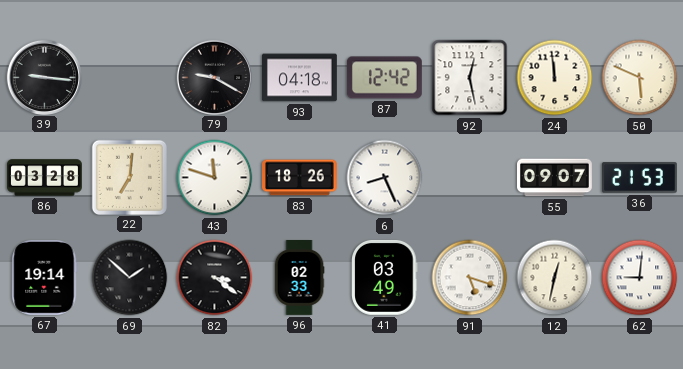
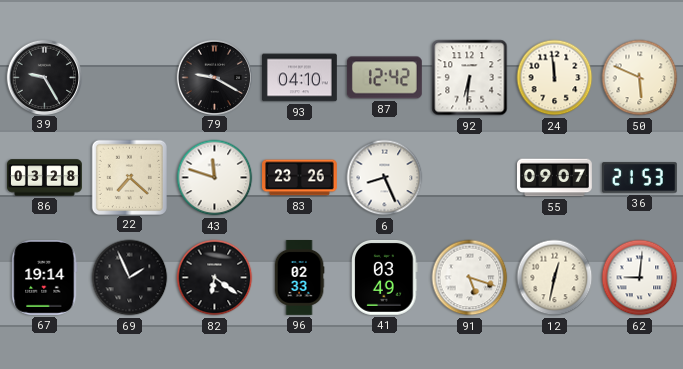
39: 9:16 -> 9:25
93: 04:18 -> 04:10
92: 12:28 -> 6:31
22: 7:01 -> 7:22
83: 18:26 -> 23:26
69: 1:52 -> 1:56
82: 3:21 -> 6:21
